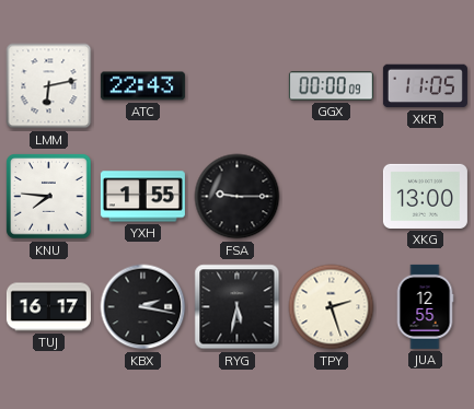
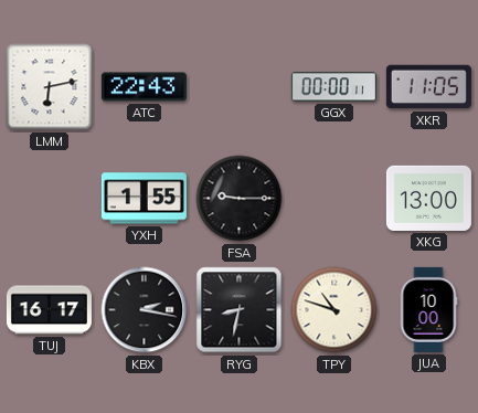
GGX: 00:00:09 -> 00:00:11
KNU: 7:46 -> none
RYG: 5:32 -> 8:32
TPY: 2:27 -> 10:48
JUA: 12:55 -> 10:00
